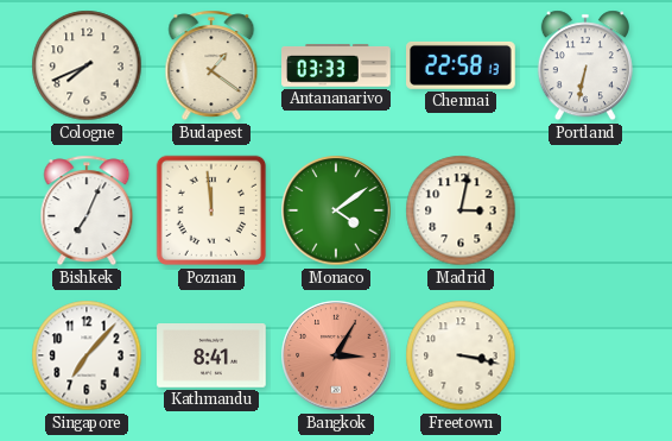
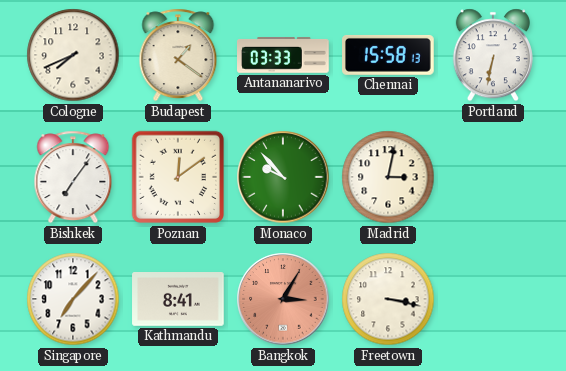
Chennai: 22:58 -> 15:58
Bishkek: 7:04 -> 7:06
Poznan: 11:59 -> 12:09
Monaco: 4:09 -> 9:53
